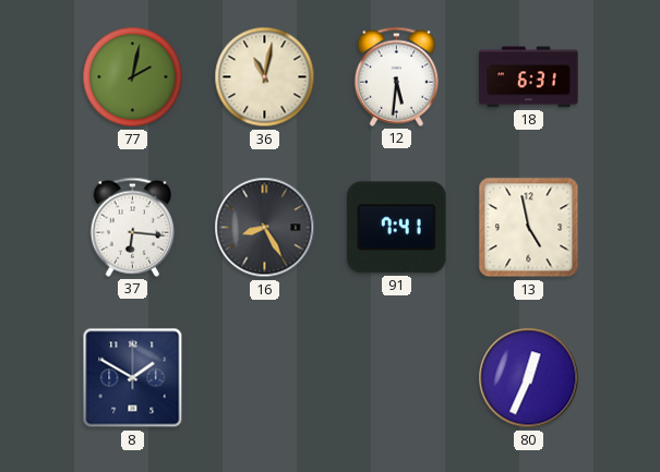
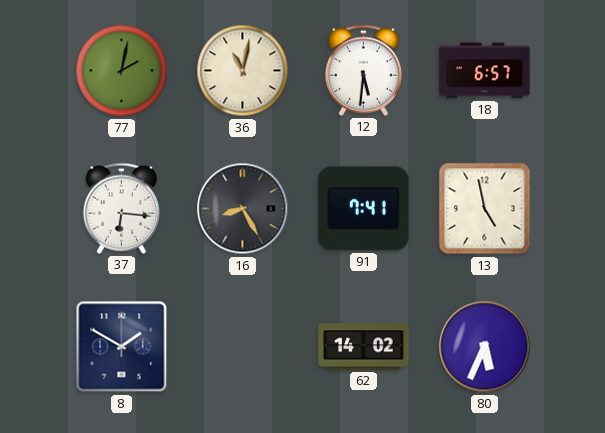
18: 6:31 -> 6:57
62: none -> 14:02
80: 12:34 -> 5:34
